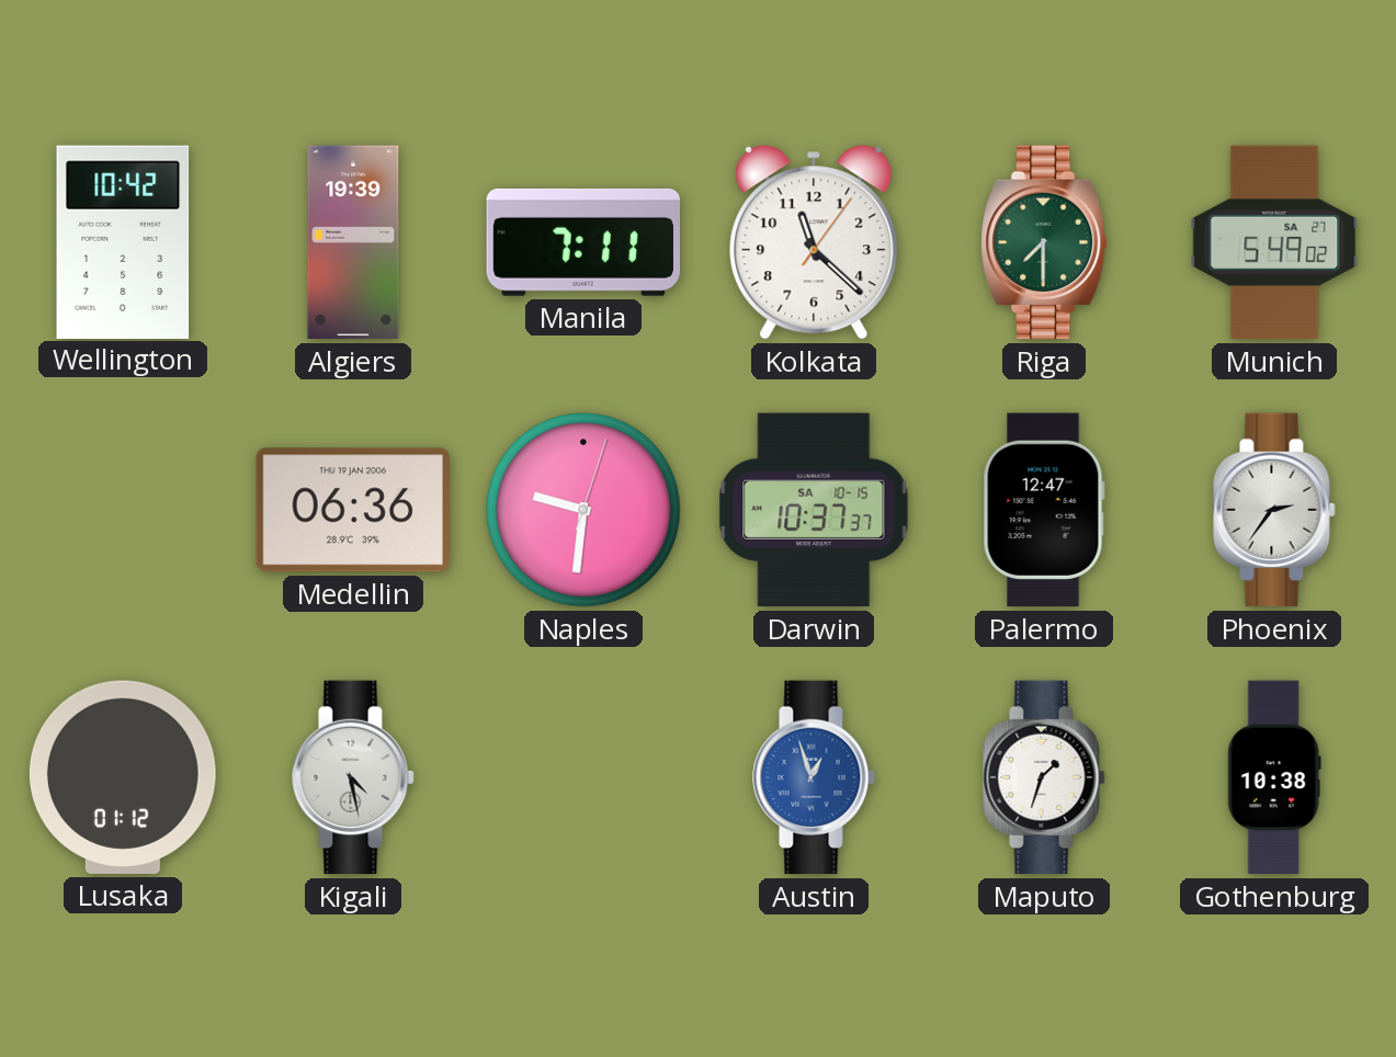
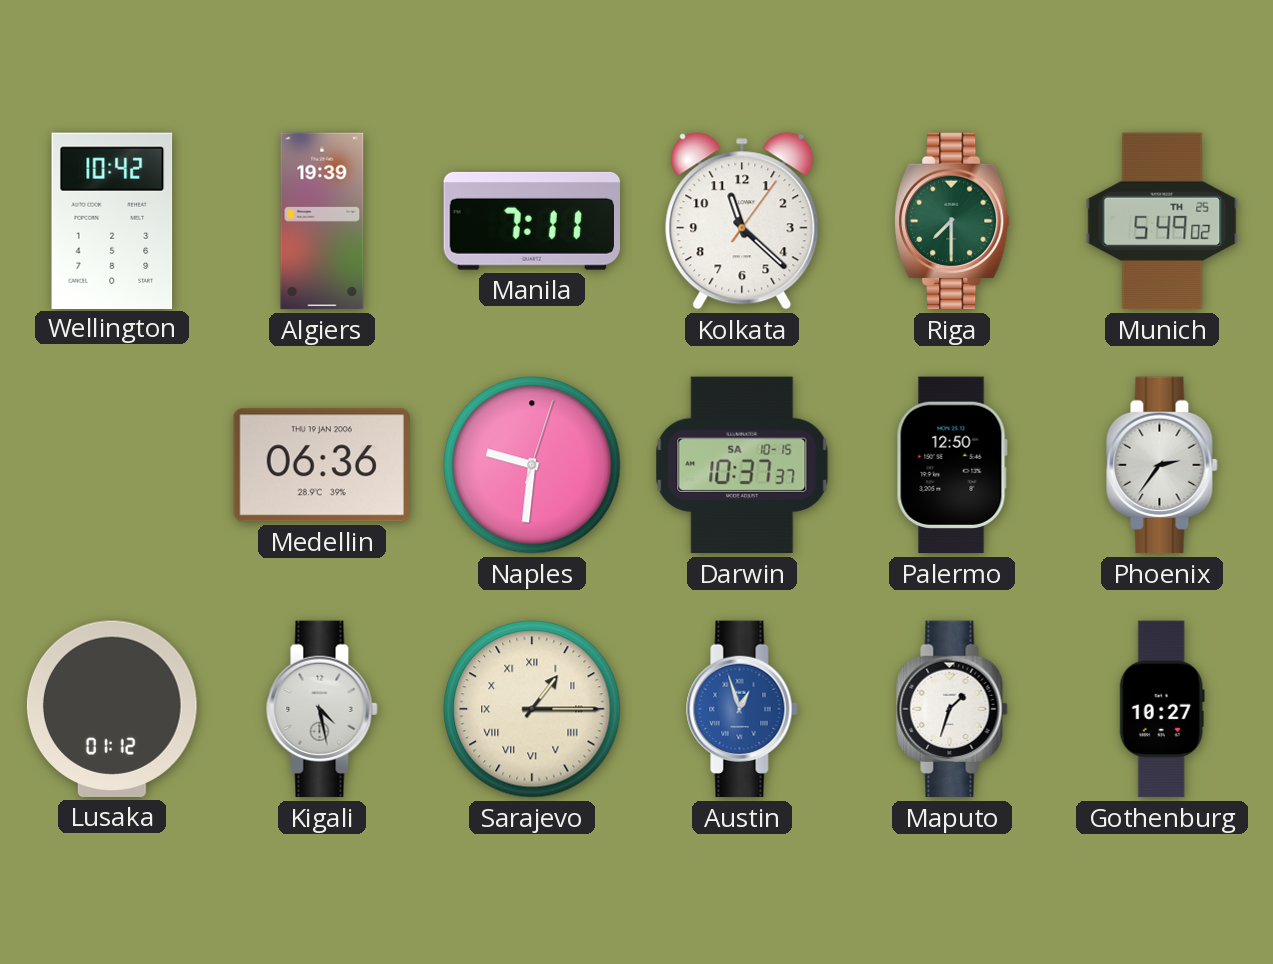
Munich date: SA 27 -> TH 25
Palermo: 12:47 -> 12:50
Sarajevo: none -> 1:15
Gothenburg: 10:38 -> 10:27
